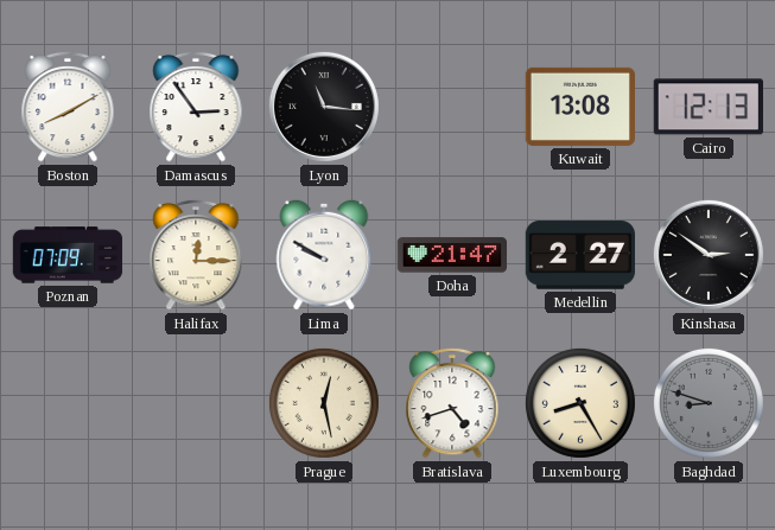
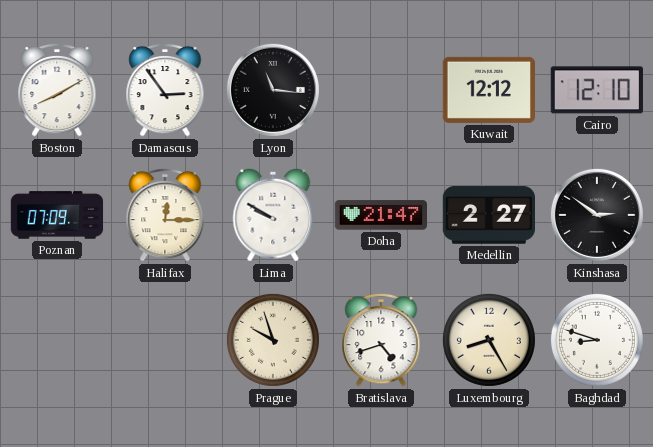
Kuwait: 13:08 -> 12:12
Cairo: 12:13 -> 12:10
Prague: 12:28 -> 9:57
Baghdad dial: grey -> white
